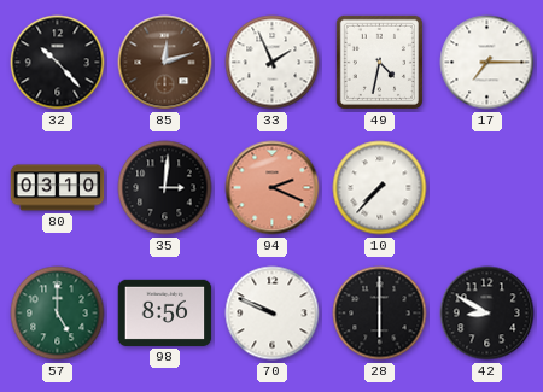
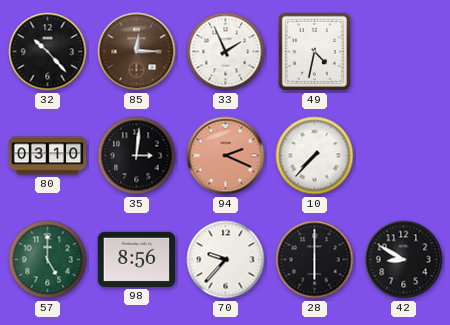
85: 12:12 -> 12:15
17: 7:15 -> none
70: 9:49 -> 9:37
